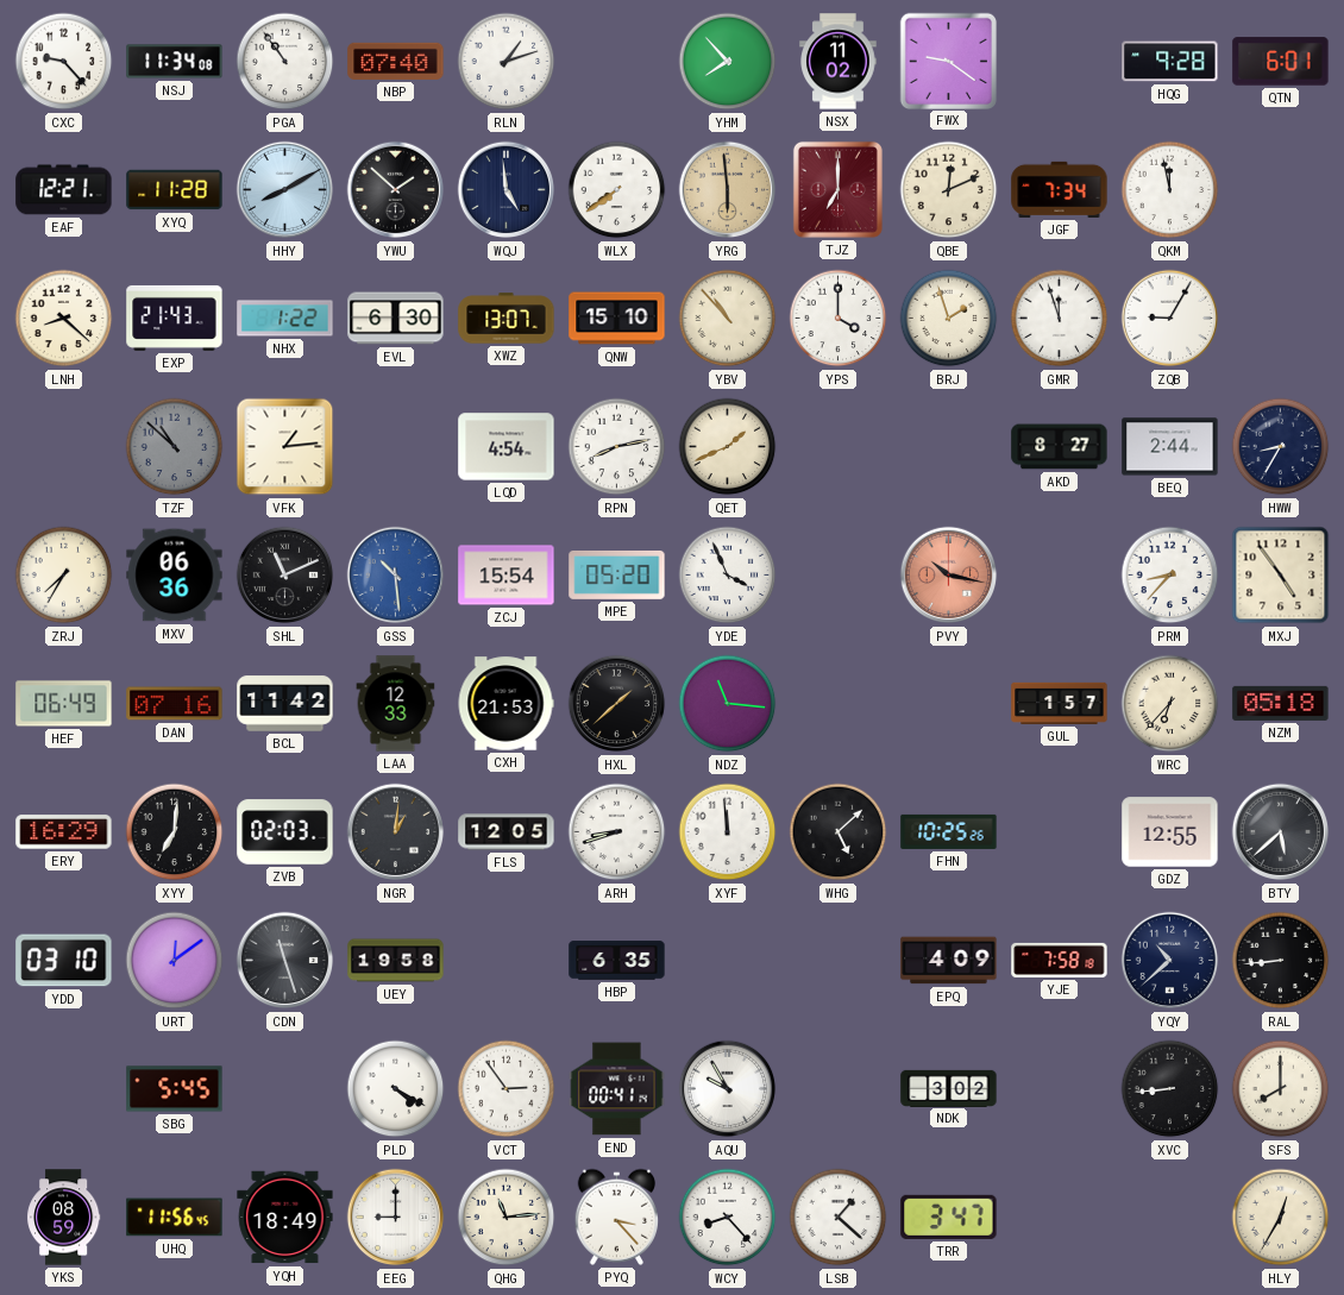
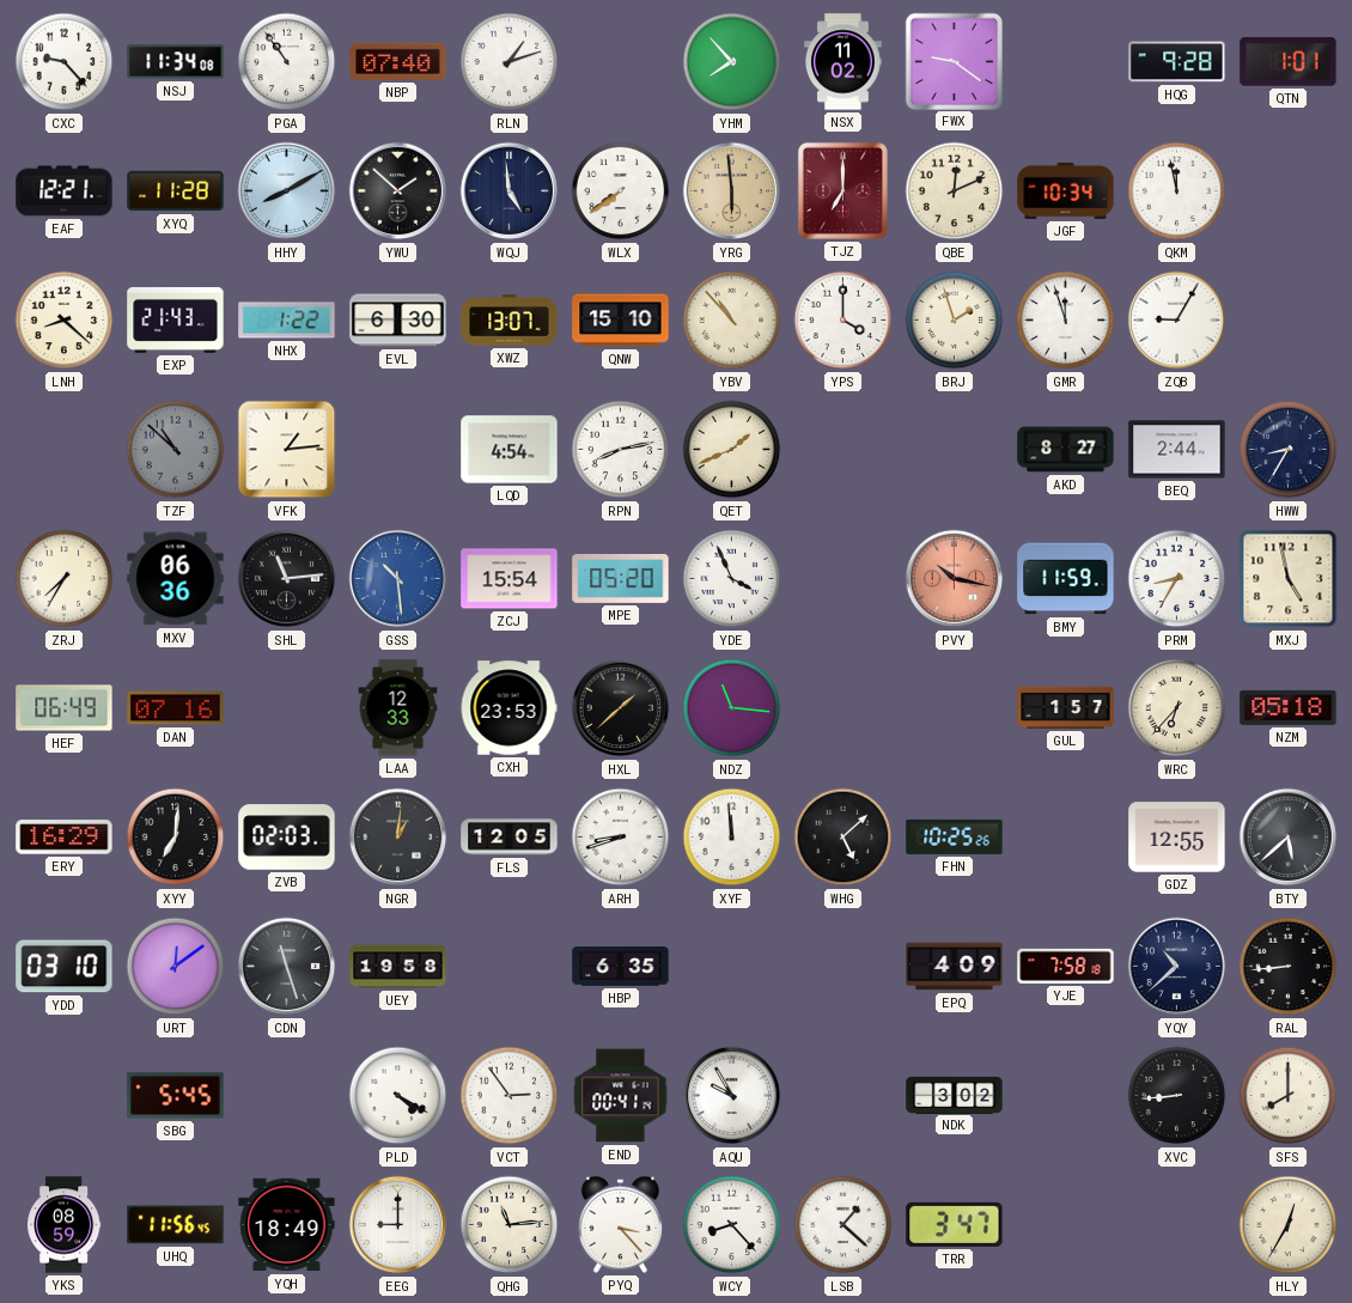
QTN: 6:01 -> 1:01
JGF: 7:34 -> 10:34
SHL: 11:11 -> 11:14
BMY: none -> 11:59
PRM: 8:37 -> 8:35
MXJ: 4:54 -> 4:58
BCL: 11:42 -> none
CXH: 21:53 -> 23:53
